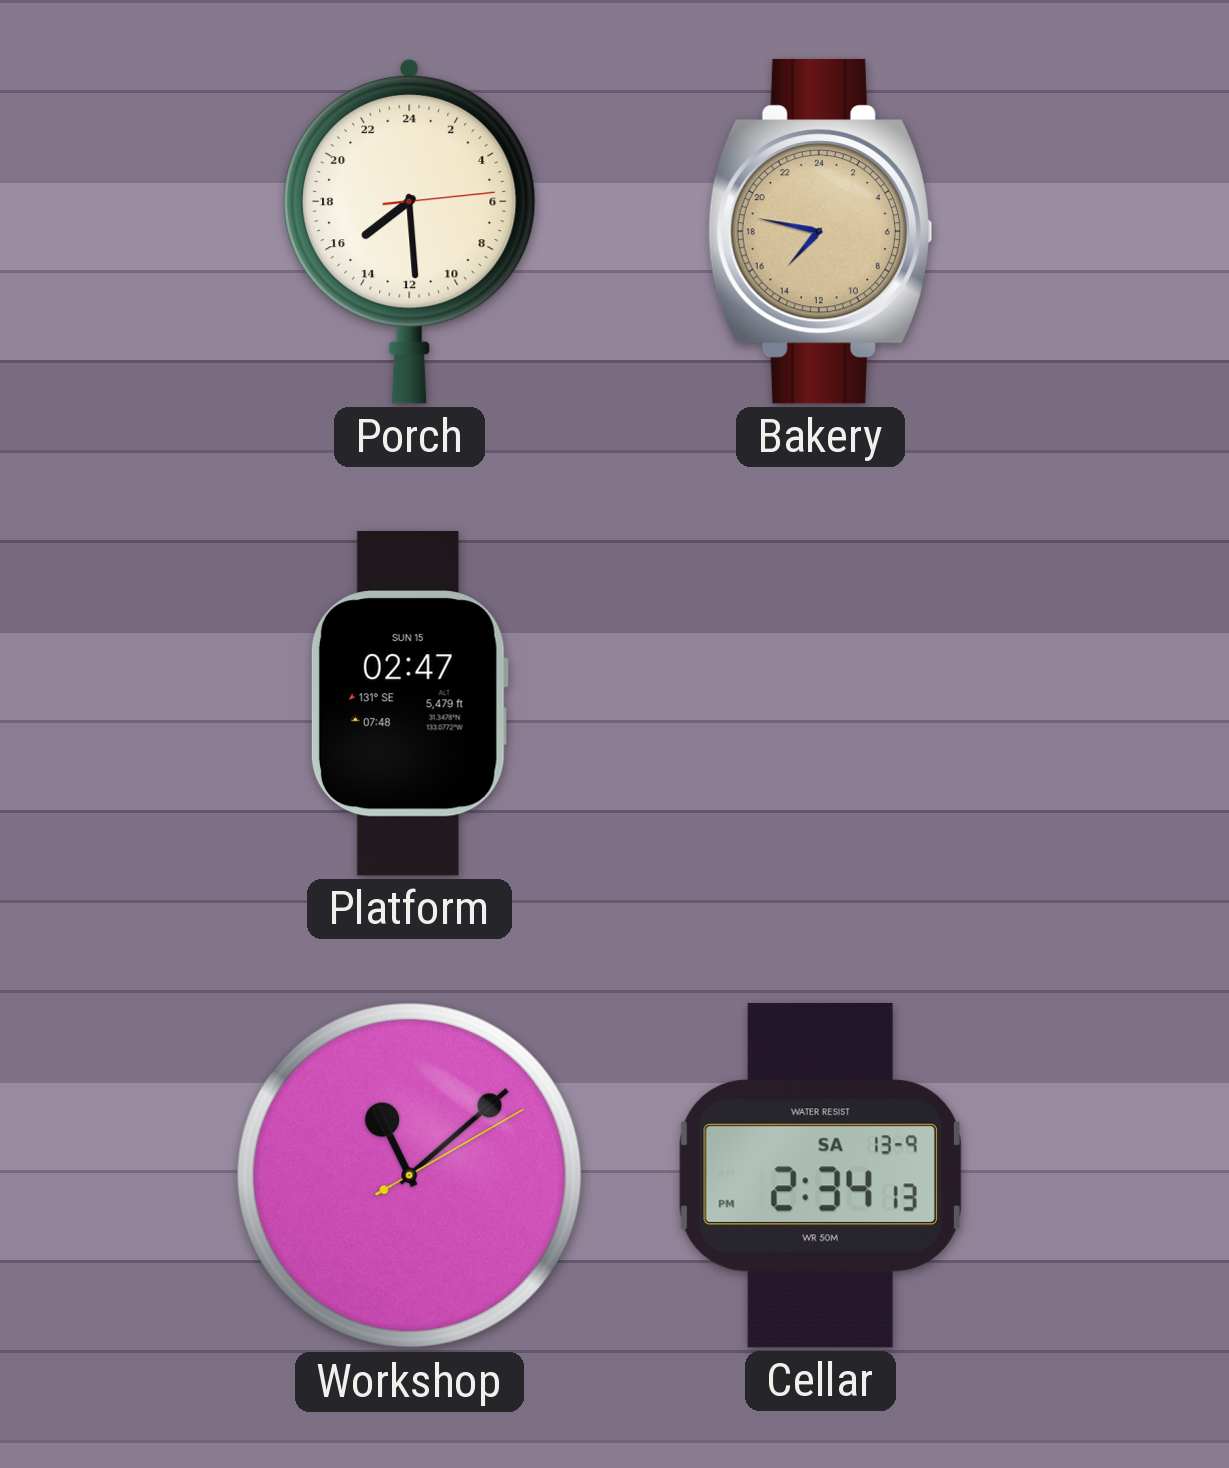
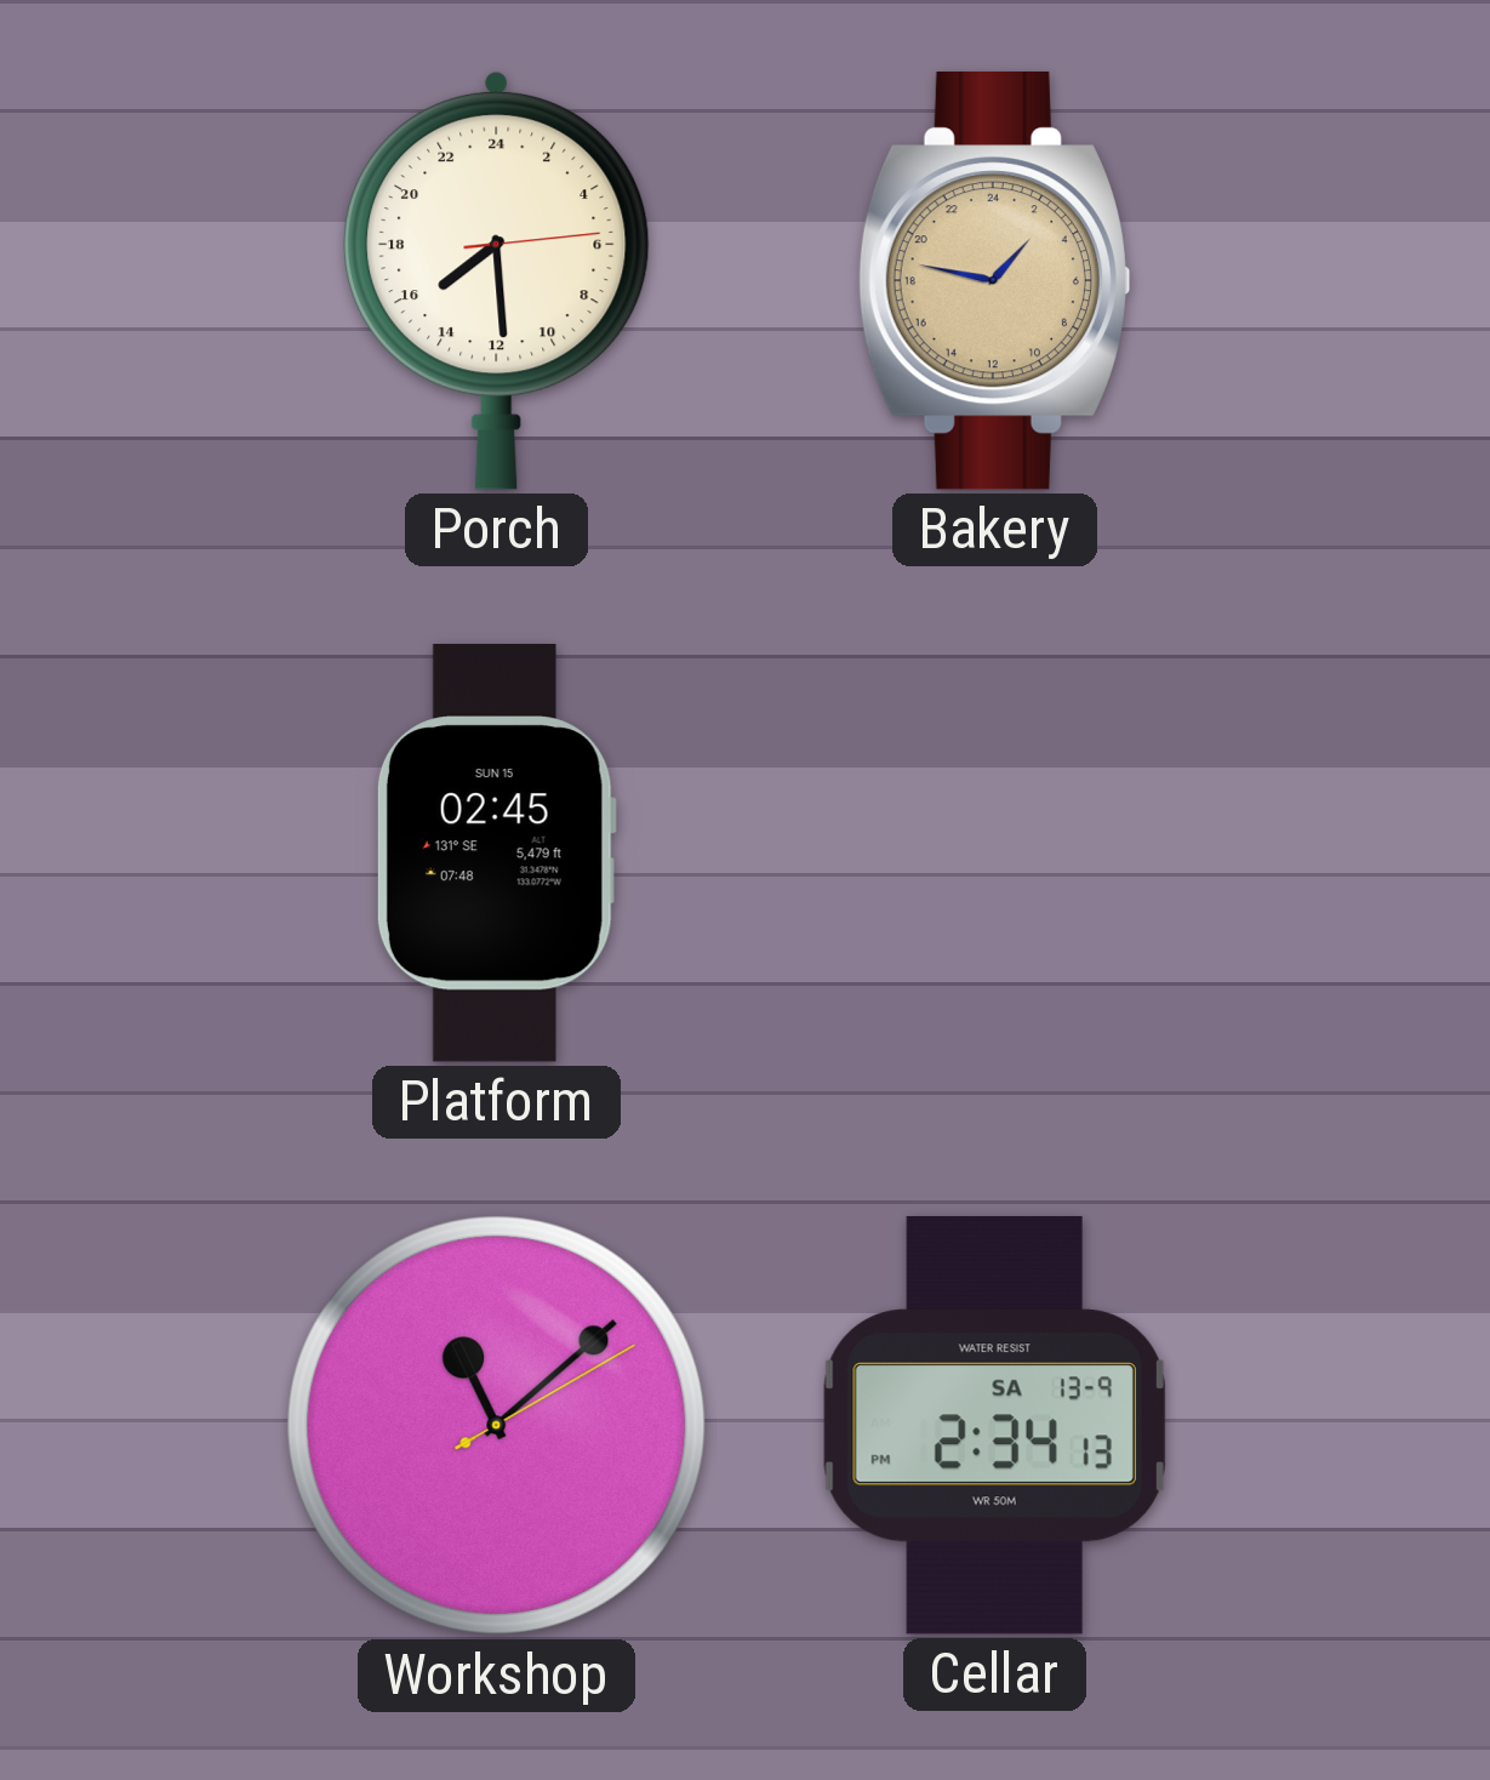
Bakery: 14:47 -> 2:47
Platform: 02:47 -> 02:45
